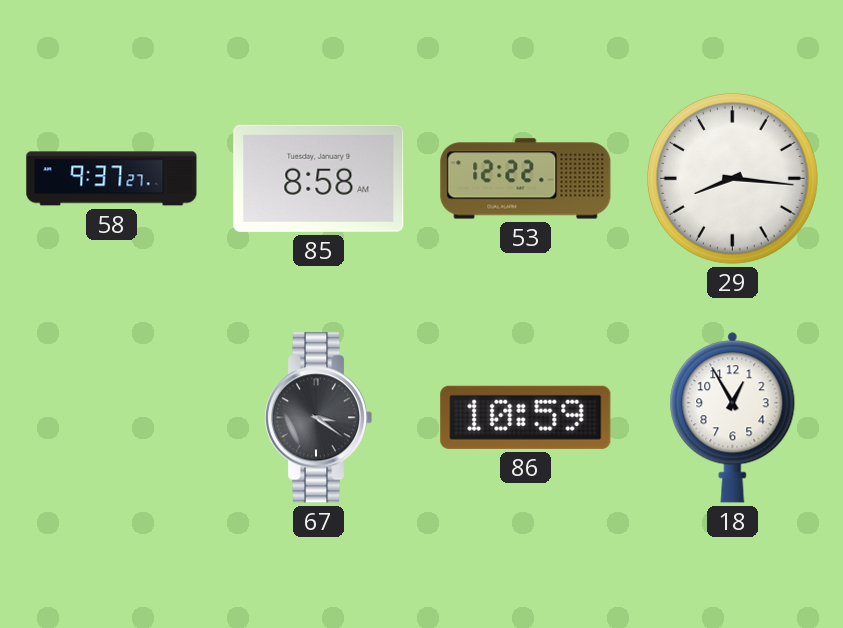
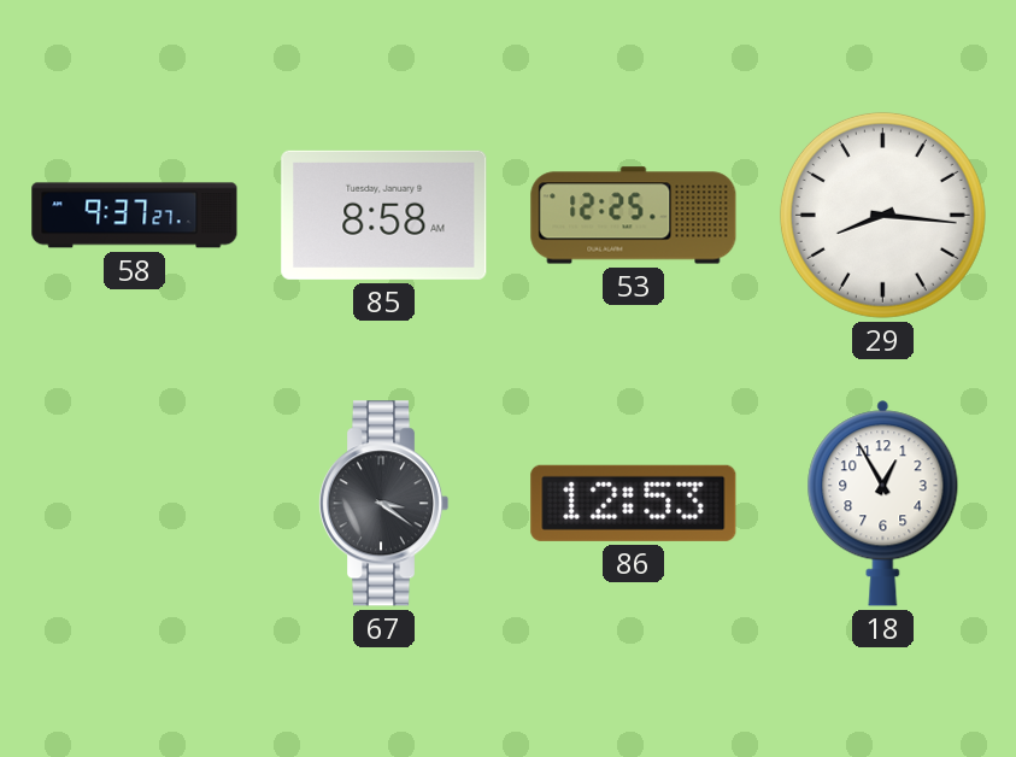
53: 12:22 -> 12:25
86: 10:59 -> 12:53
